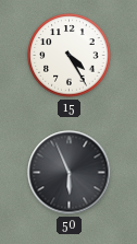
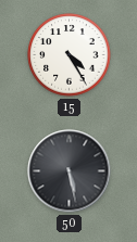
50: 5:56 -> 5:28
